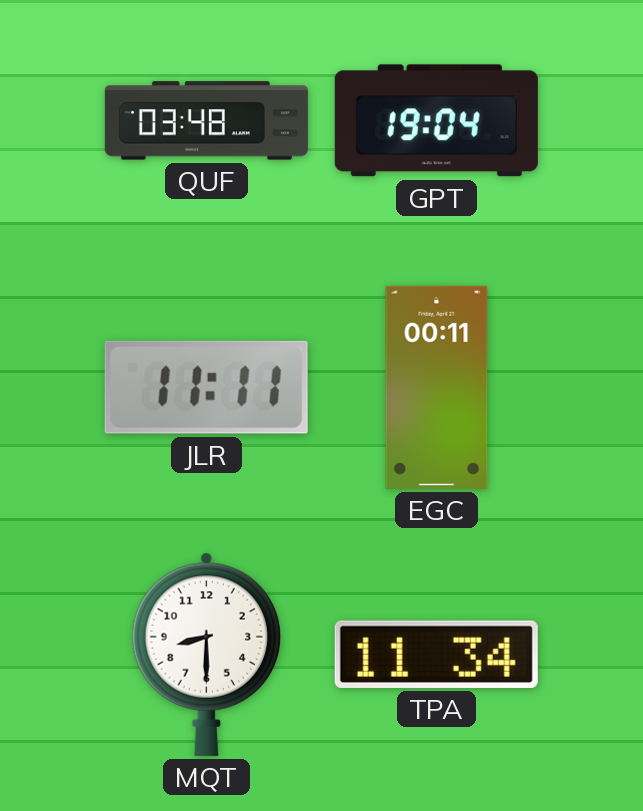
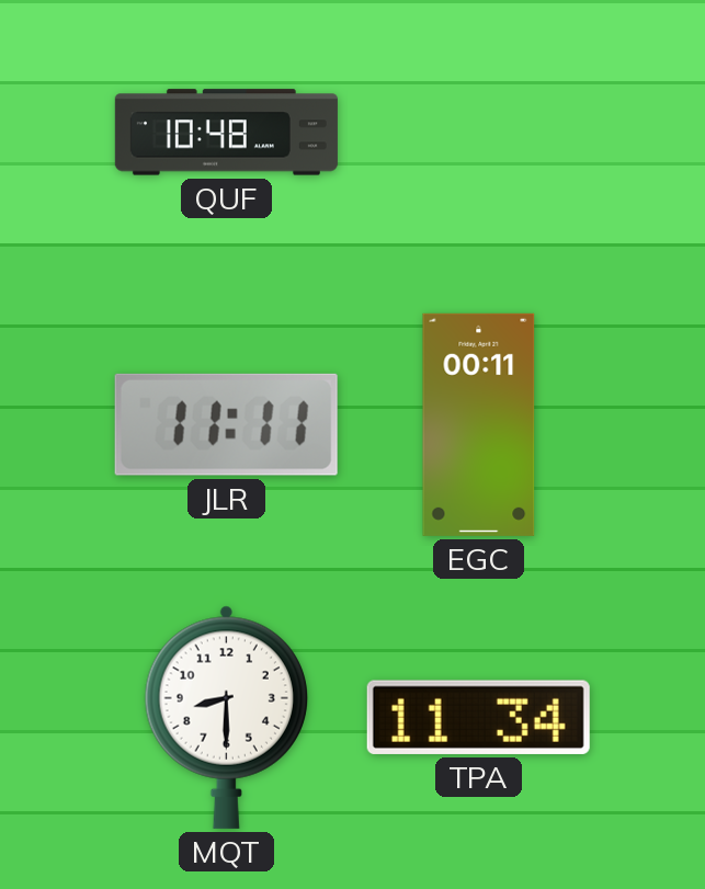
QUF: 03:48 -> 10:48
GPT: 19:04 -> none
